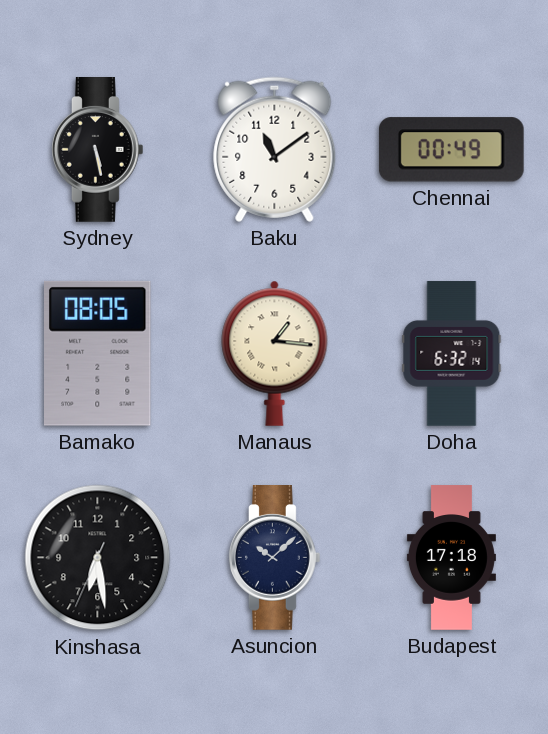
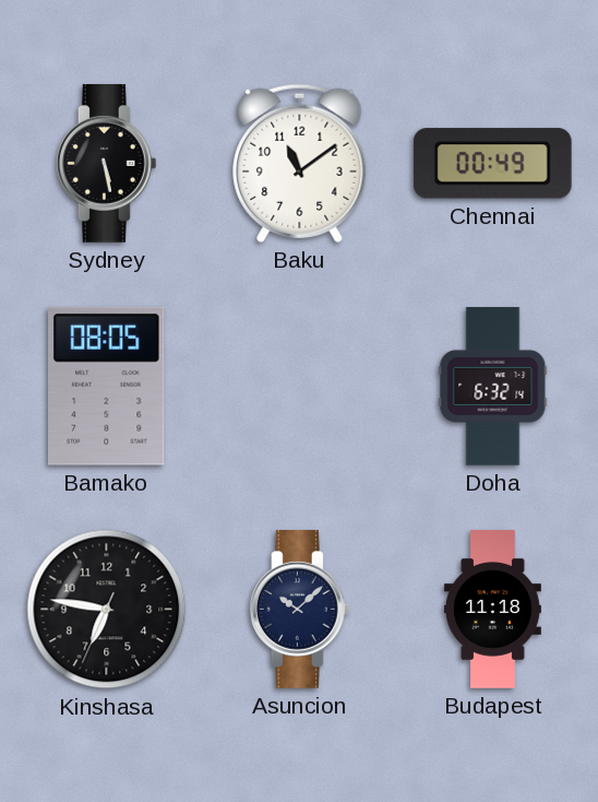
Manaus: 1:16 -> none
Kinshasa: 6:28 -> 6:46
Budapest: 17:18 -> 11:18
